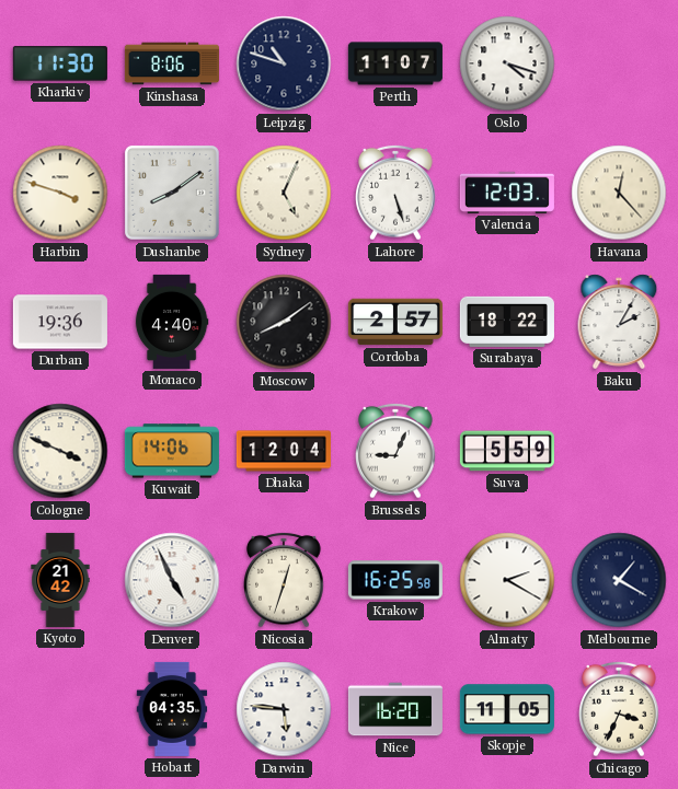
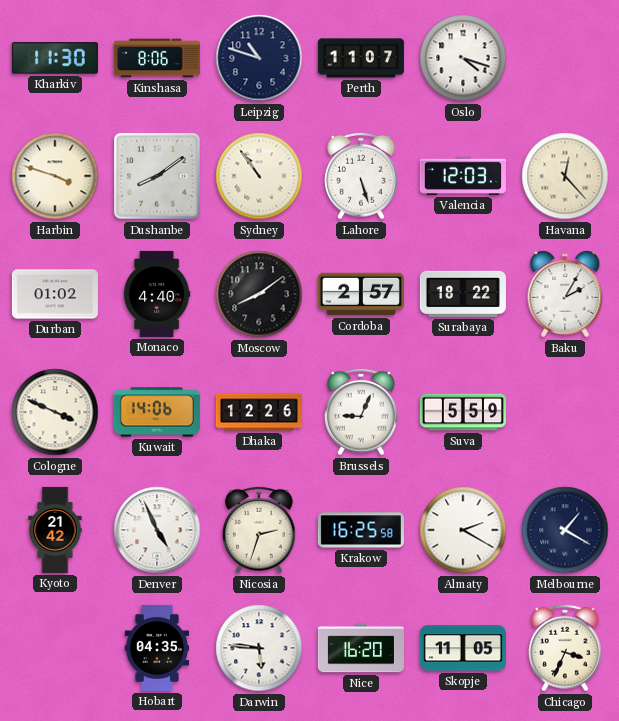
Sydney: 5:04 -> 10:54
Durban: 19:36 -> 01:02
Dhaka: 12:04 -> 12:26
Nicosia: 12:33 -> 2:33
